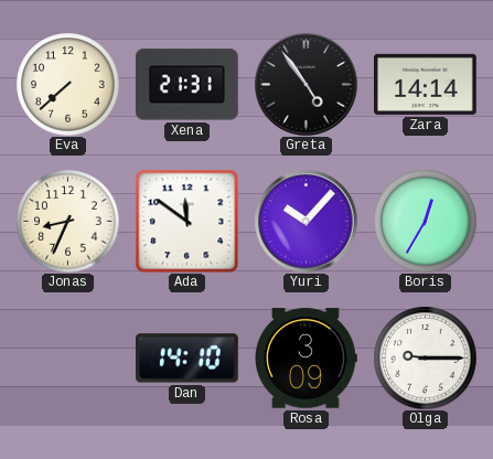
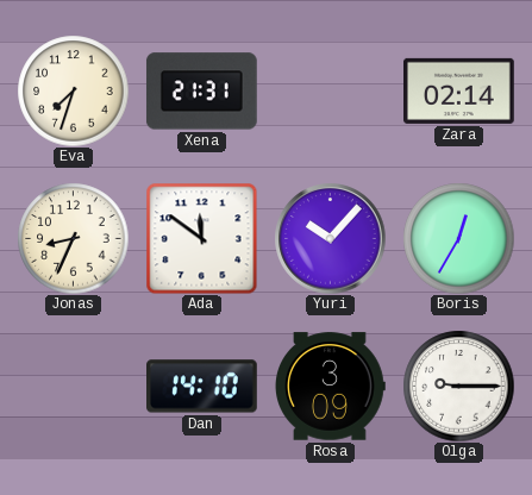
Eva: 7:38 -> 7:33
Greta: 4:54 -> none
Zara: 14:14 -> 02:14
